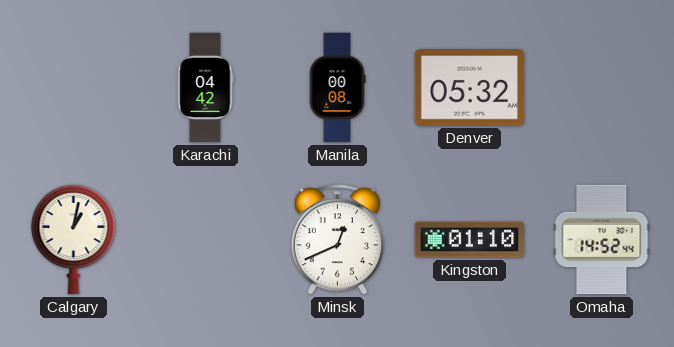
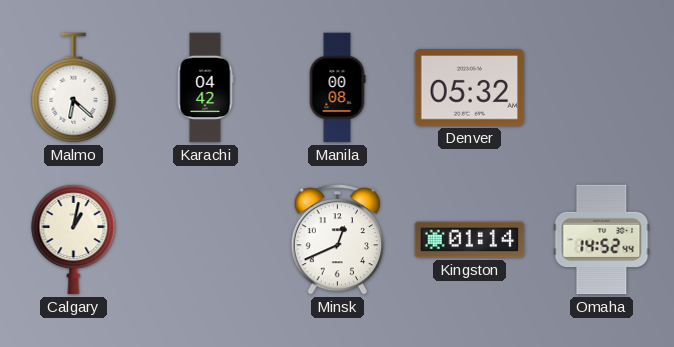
Malmo: none -> 6:22
Kingston: 01:10 -> 01:14
